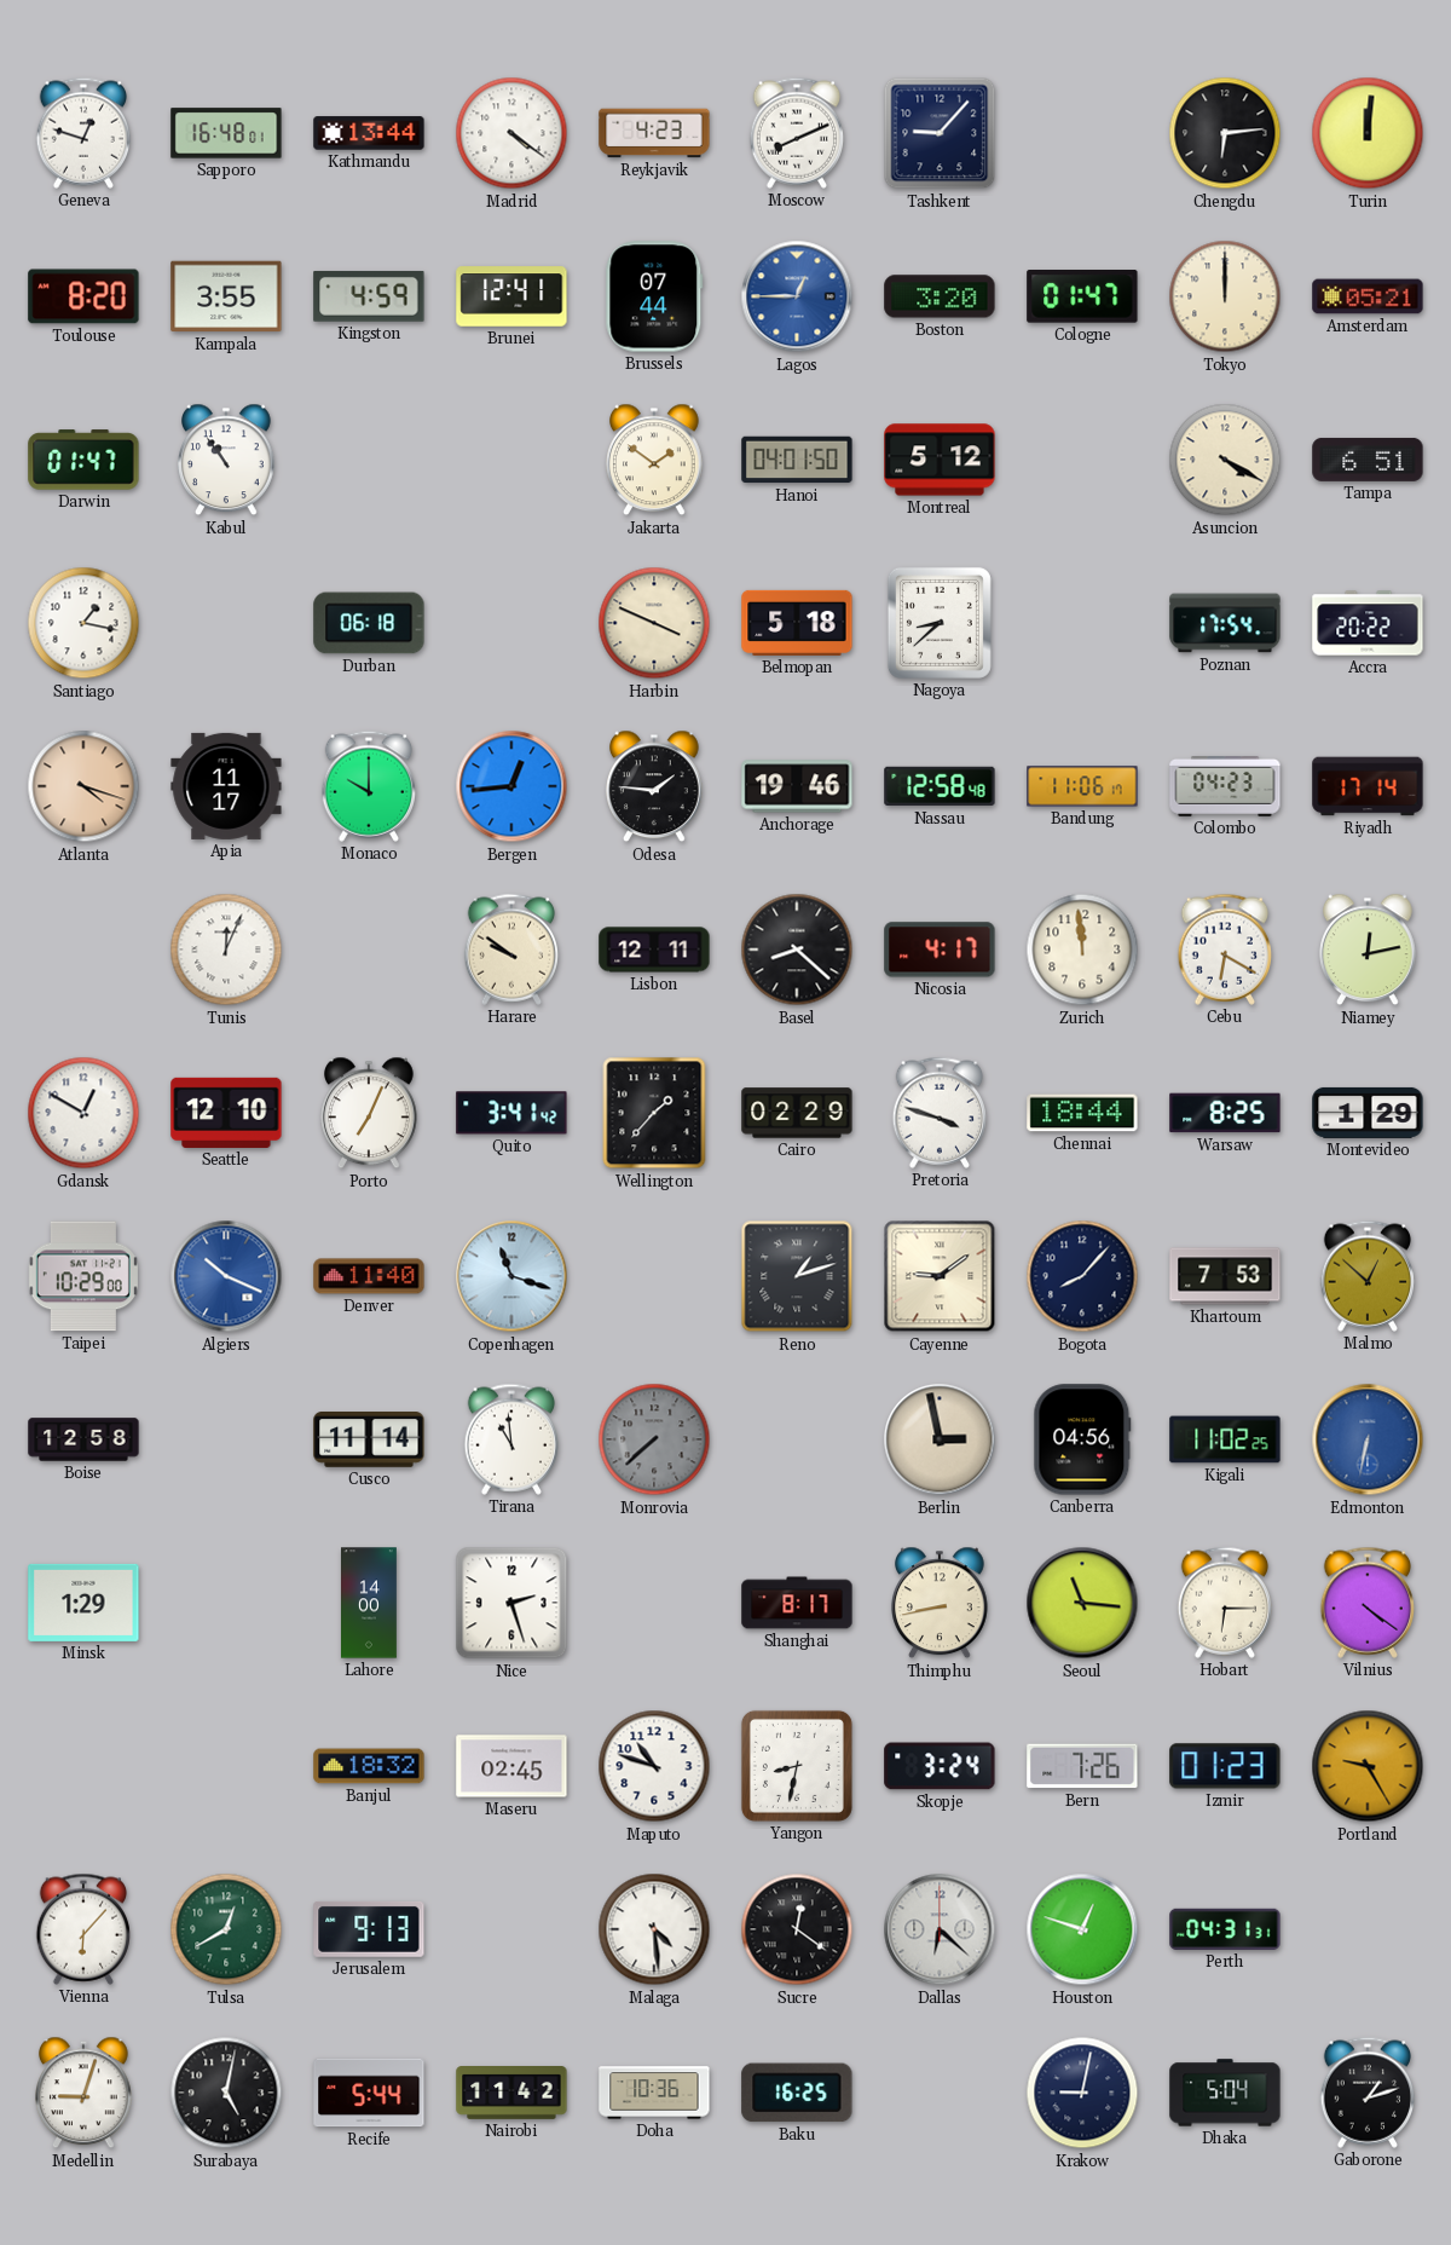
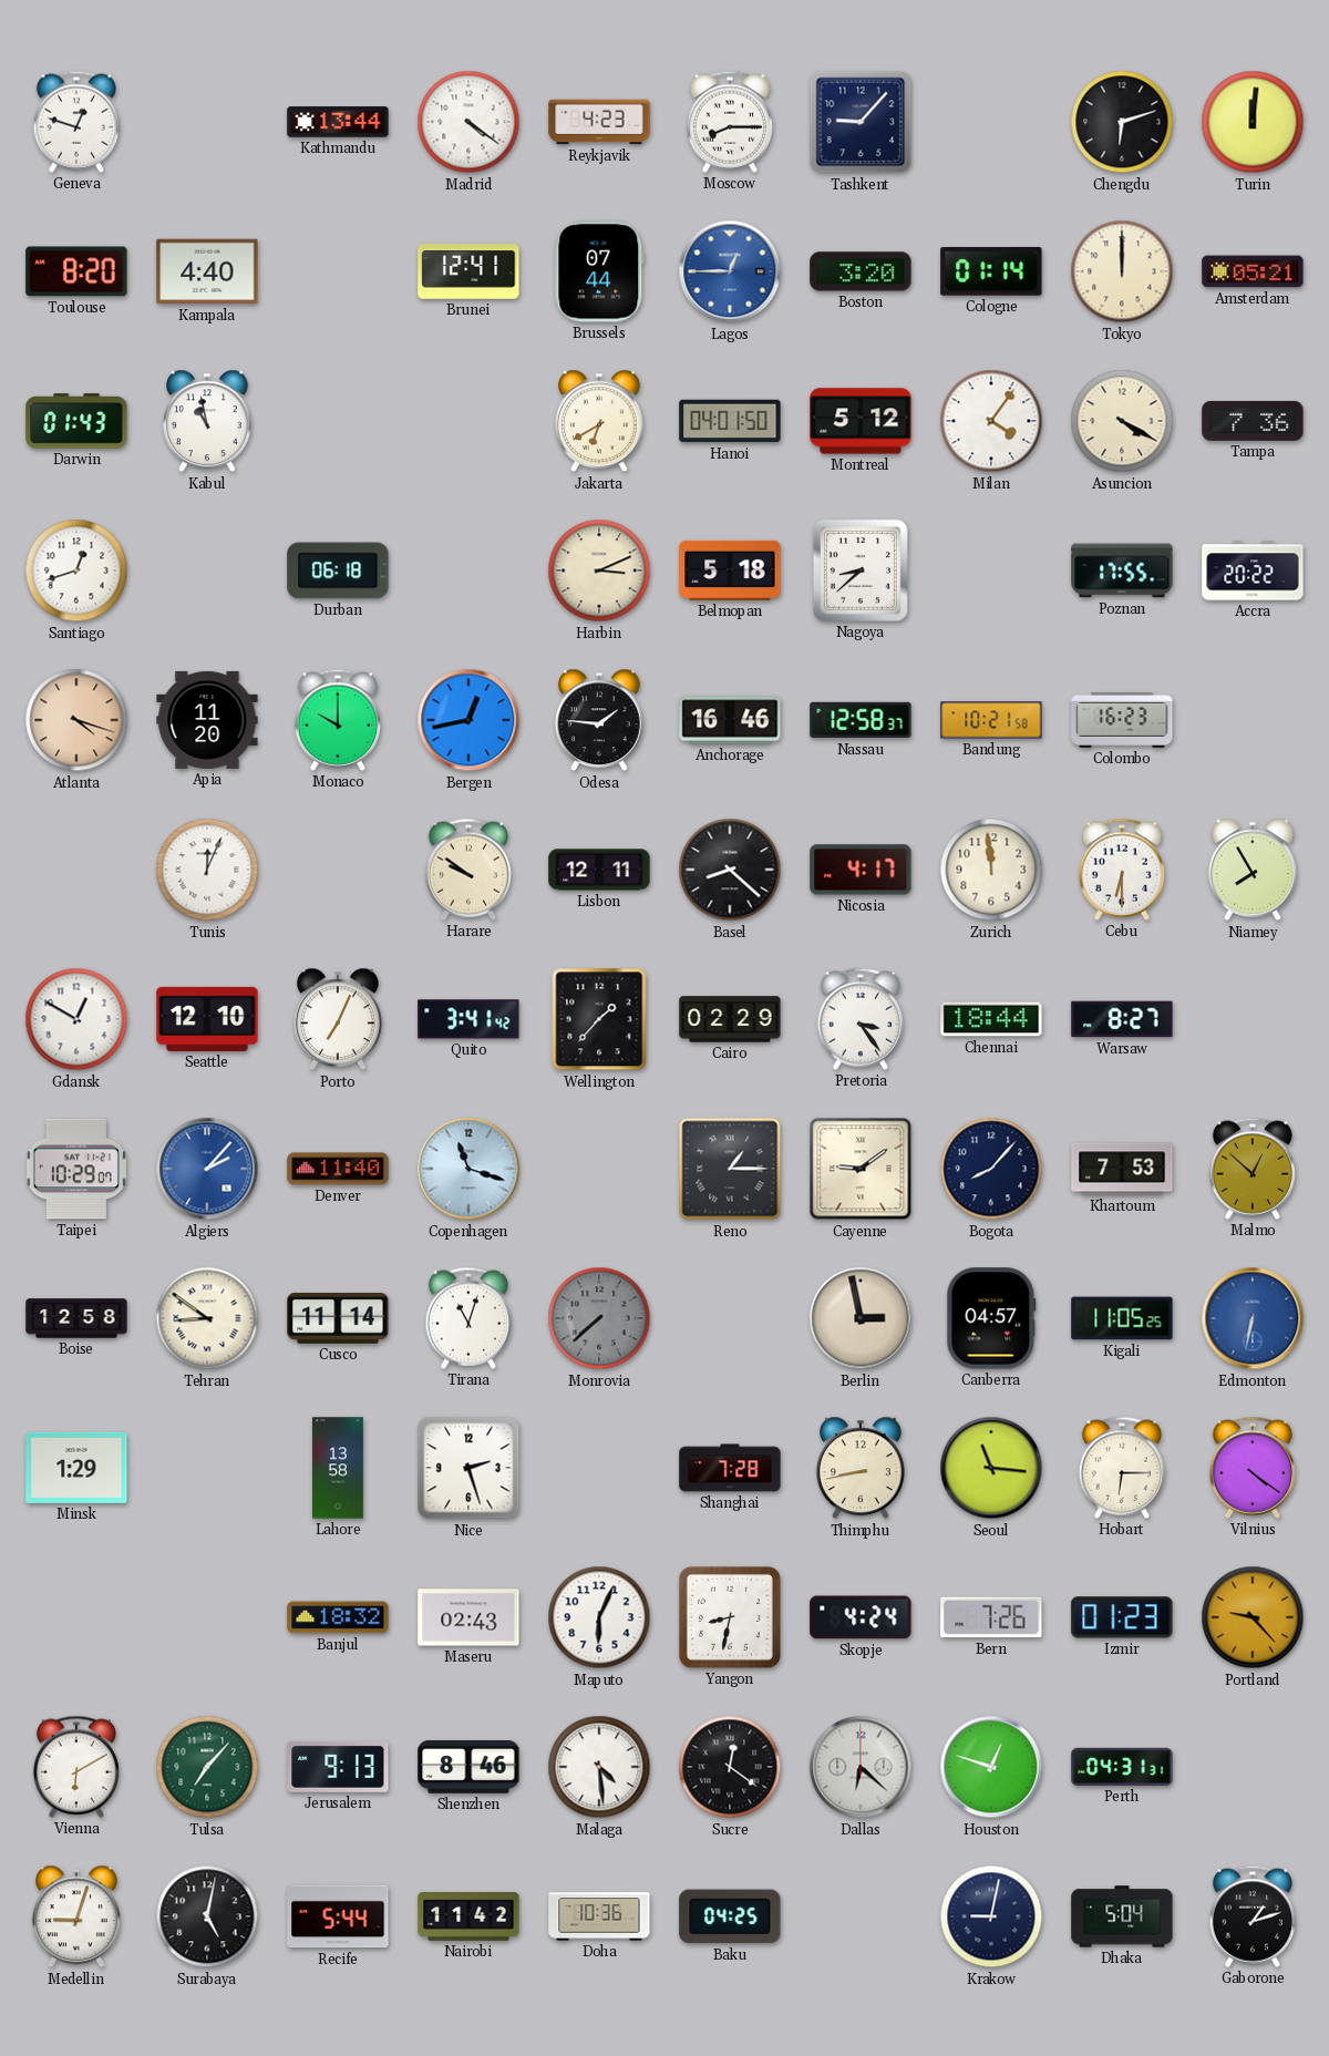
Sapporo: 16:48 -> none
Moscow: 8:11 -> 8:15
Chengdu: 6:14 -> 6:12
Kampala: 3:55 -> 4:40
Kingston: 4:59 -> none
Cologne: 01:47 -> 01:14
Darwin: 01:47 -> 01:43
Kabul: 10:54 -> 10:58
Jakarta: 1:51 -> 6:40
Milan: none -> 4:06
Tampa: 6:51 -> 7:36
Santiago: 1:17 -> 12:42
Harbin: 3:49 -> 3:11
Poznan: 17:54 -> 17:55
Apia: 11:17 -> 11:20
Bergen: 12:44 -> 12:43
Anchorage: 19:46 -> 16:46
Nassau: 12:58:48 -> 12:58:37
Bandung: 11:06 -> 10:21
Colombo: 04:23 -> 16:23
Riyadh: 17:14 -> none
Cebu: 6:20 -> 6:30
Niamey: 12:13 -> 7:55
Pretoria: 3:48 -> 3:24
Warsaw: 8:25 -> 8:27
Montevideo: 1:29 -> none
Taipei: 10:29:00 -> 10:29:07
Algiers: 10:19 -> 2:07
Reno: 1:12 -> 1:15
Tehran: none -> 8:51
Tirana: 10:59 -> 11:03
Canberra: 04:56 -> 04:57
Kigali: 11:02 -> 11:05
Lahore: 14:00 -> 13:58
Shanghai: 8:17 -> 7:28
Maseru: 02:45 -> 02:43
Maputo: 10:48 -> 6:04
Skopje: 3:24 -> 4:24
Portland: 9:25 -> 9:23
Vienna: 6:07 -> 6:10
Tulsa: 12:40 -> 7:07
Shenzhen: none -> 8:46
Baku: 16:25 -> 04:25
